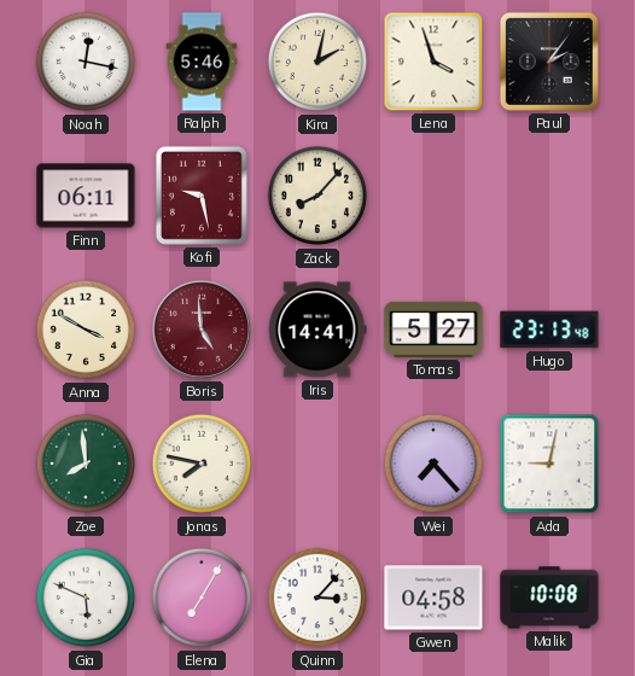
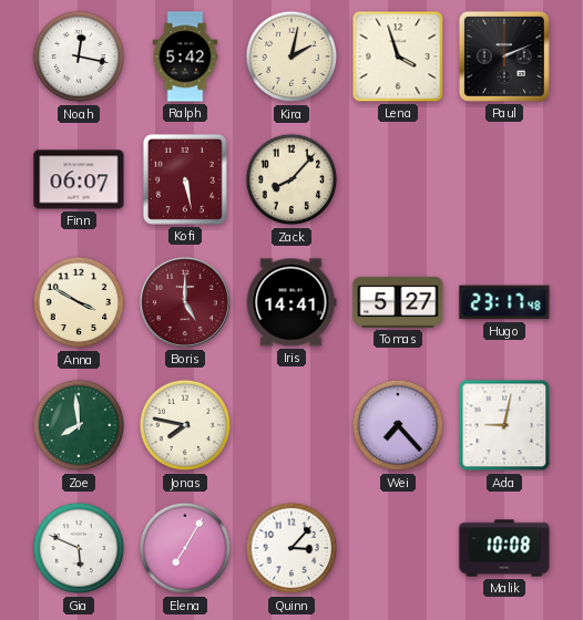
Ralph: 5:46 -> 5:42
Paul: 2:06 -> 2:11
Finn: 06:11 -> 06:07
Kofi: 9:28 -> 5:28
Boris: 4:59 -> 5:00
Hugo: 23:13 -> 23:17
Gwen: 04:58 -> none
